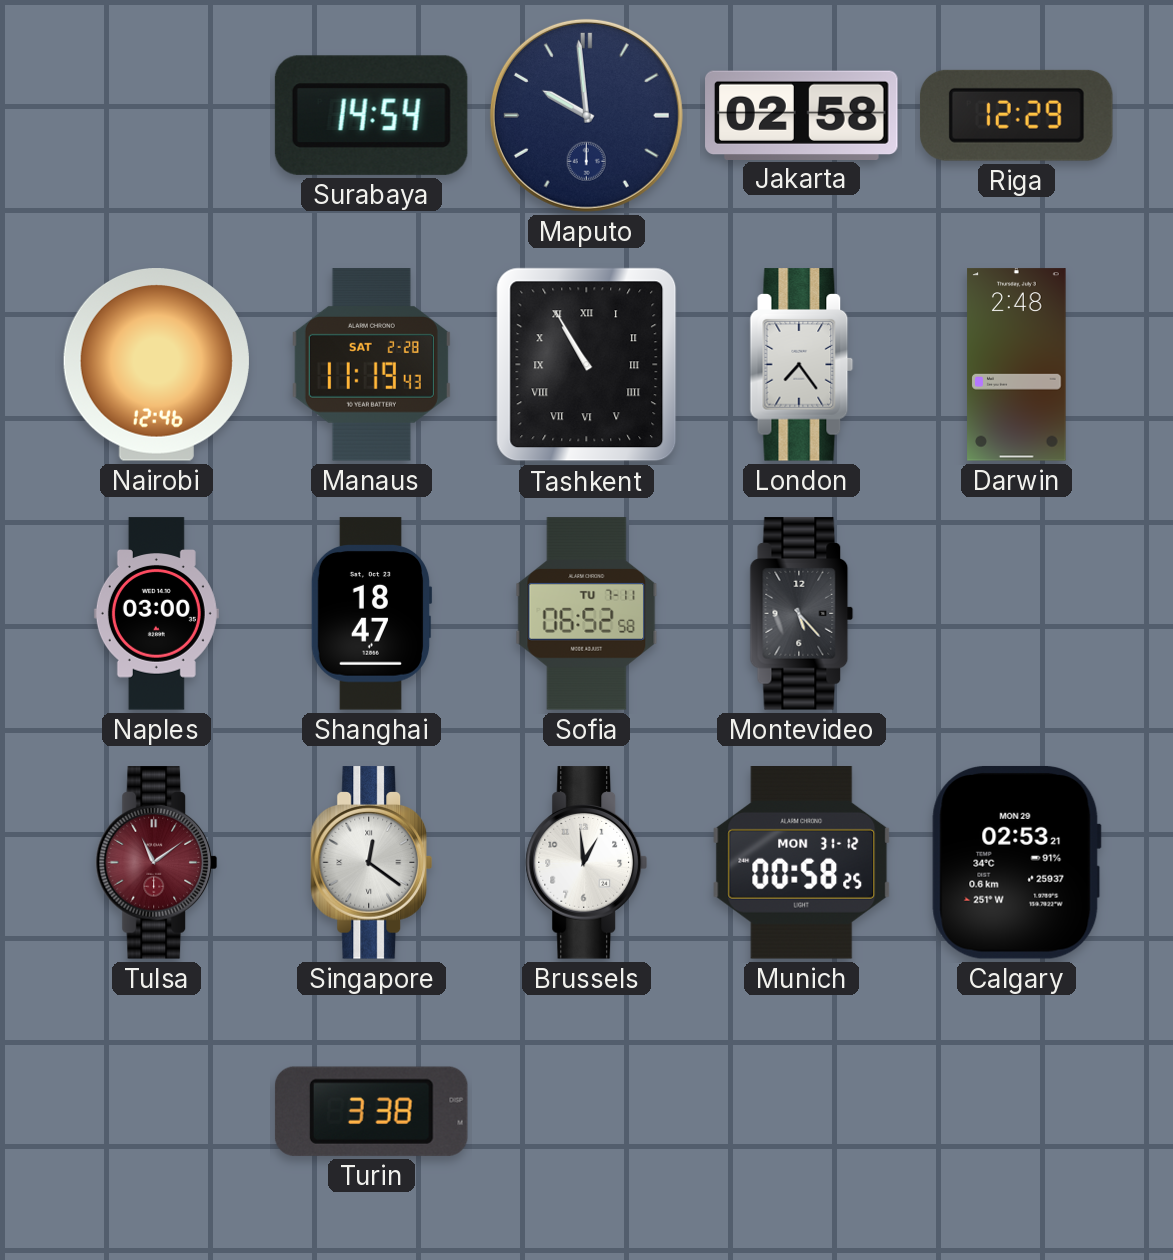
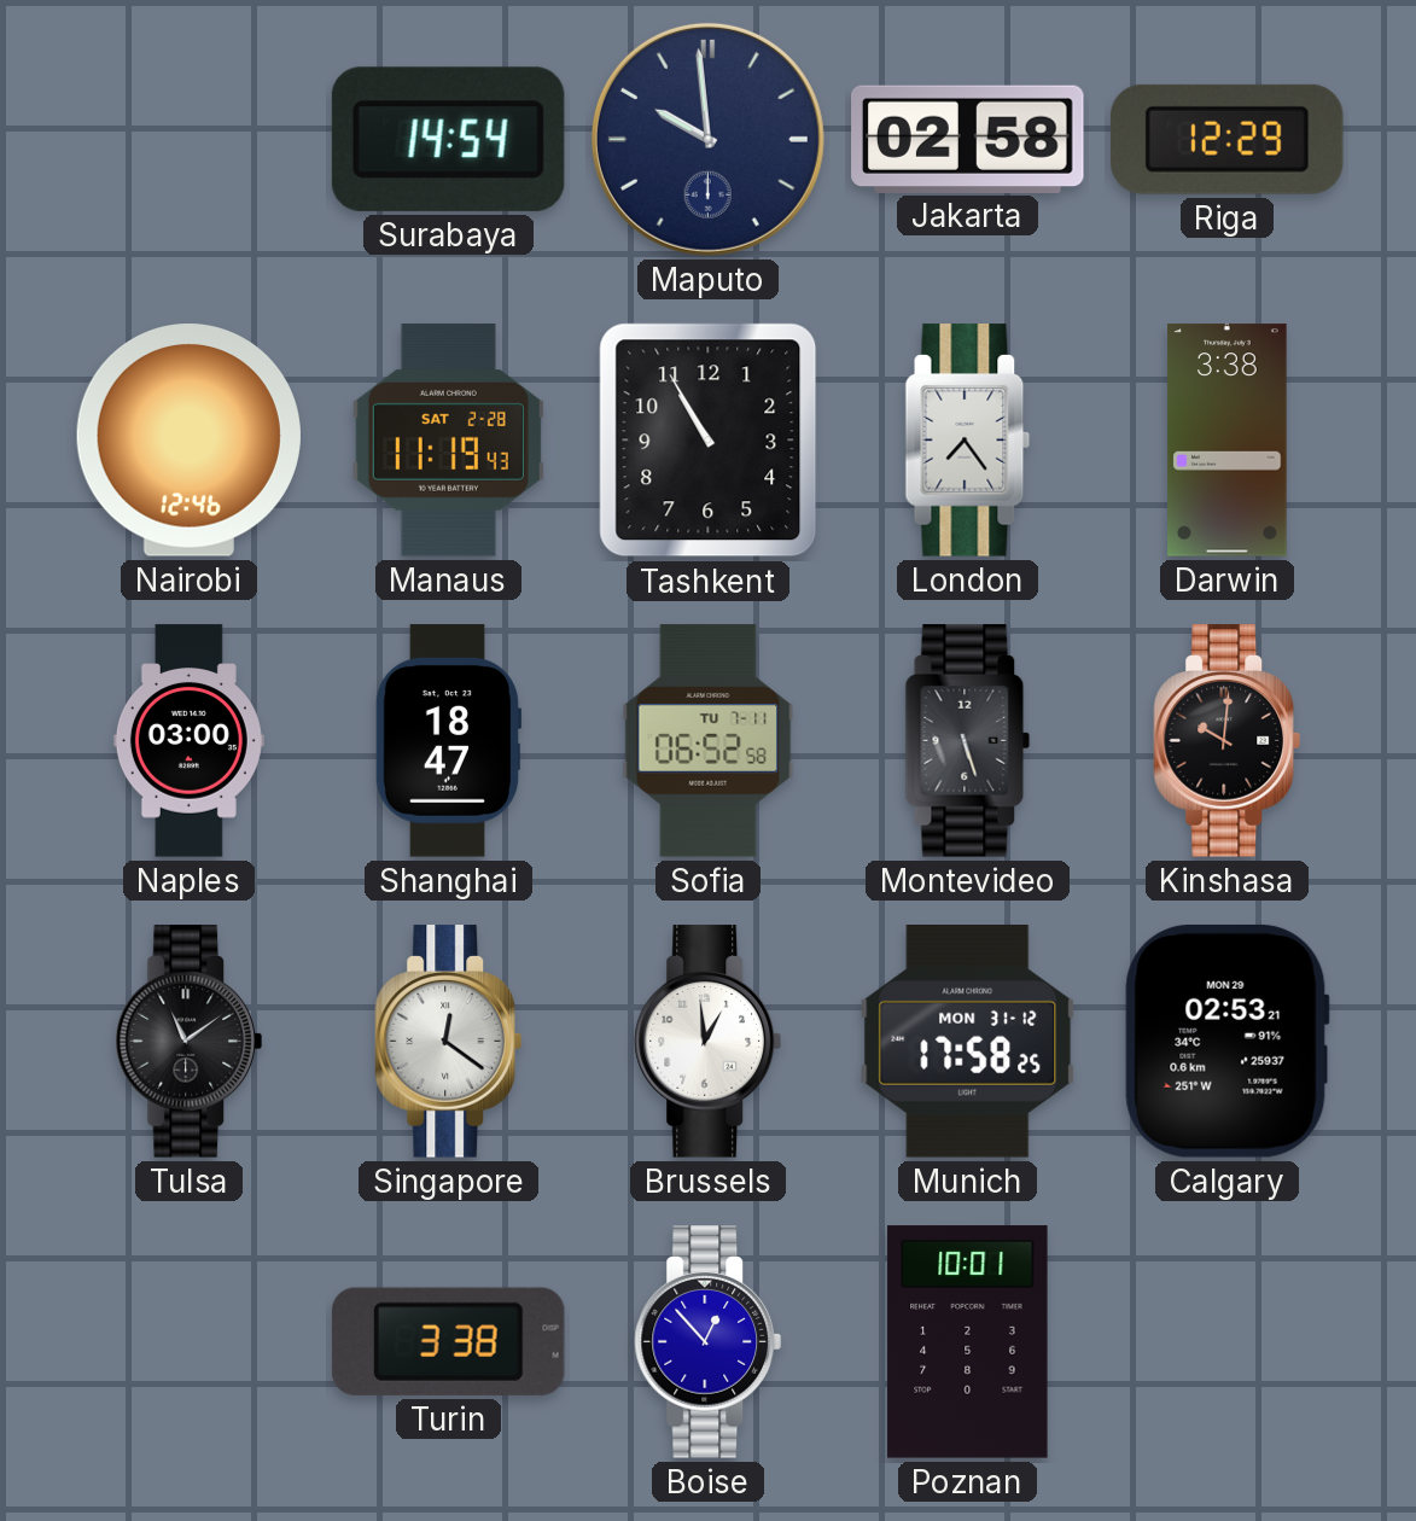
Tashkent numerals: Roman -> Arabic
Darwin: 2:48 -> 3:38
Montevideo: 5:23 -> 5:27
Kinshasa: none -> 10:01
Tulsa dial: burgundy -> black
Munich: 00:58 -> 17:58
Boise: none -> 12:53
Poznan: none -> 10:01
